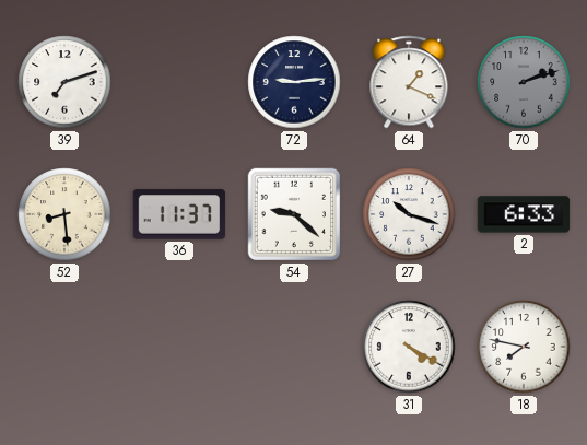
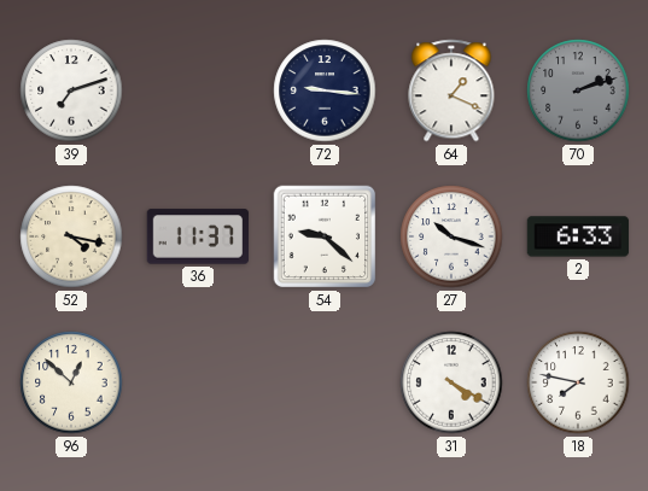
72: 9:14 -> 9:16
52: 8:29 -> 4:17
96: none -> 12:52
